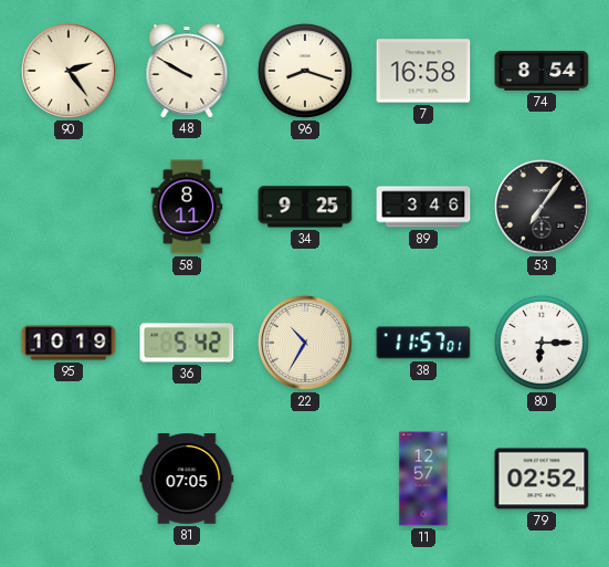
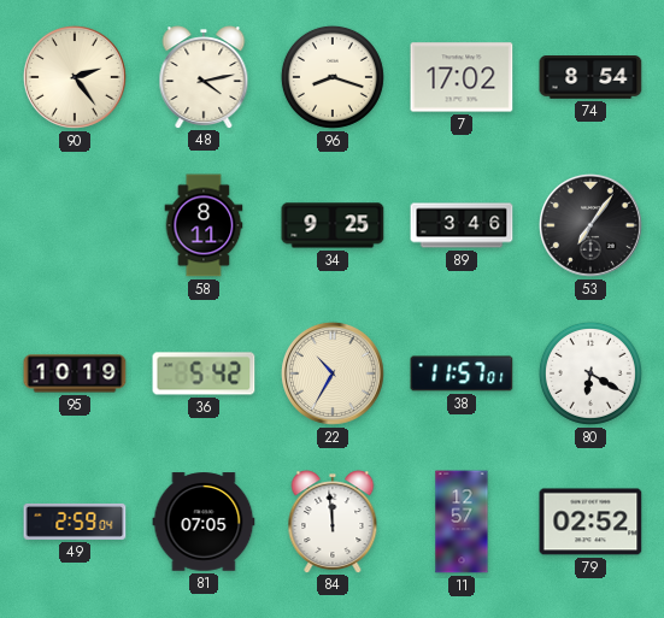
48: 9:50 -> 4:13
7: 16:58 -> 17:02
80: 6:15 -> 6:20
49: none -> 2:59
84: none -> 11:59
